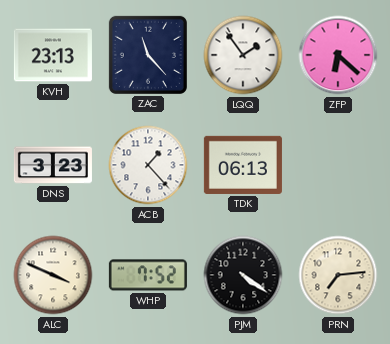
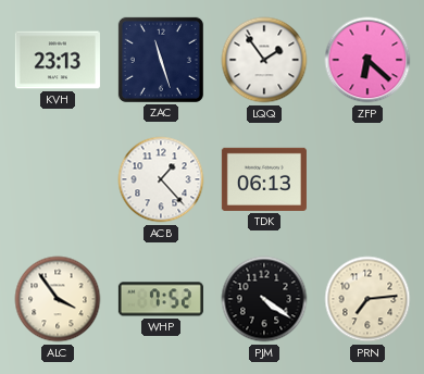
ZAC: 11:23 -> 11:27
DNS: 3:23 -> none
ALC: 3:49 -> 3:54
